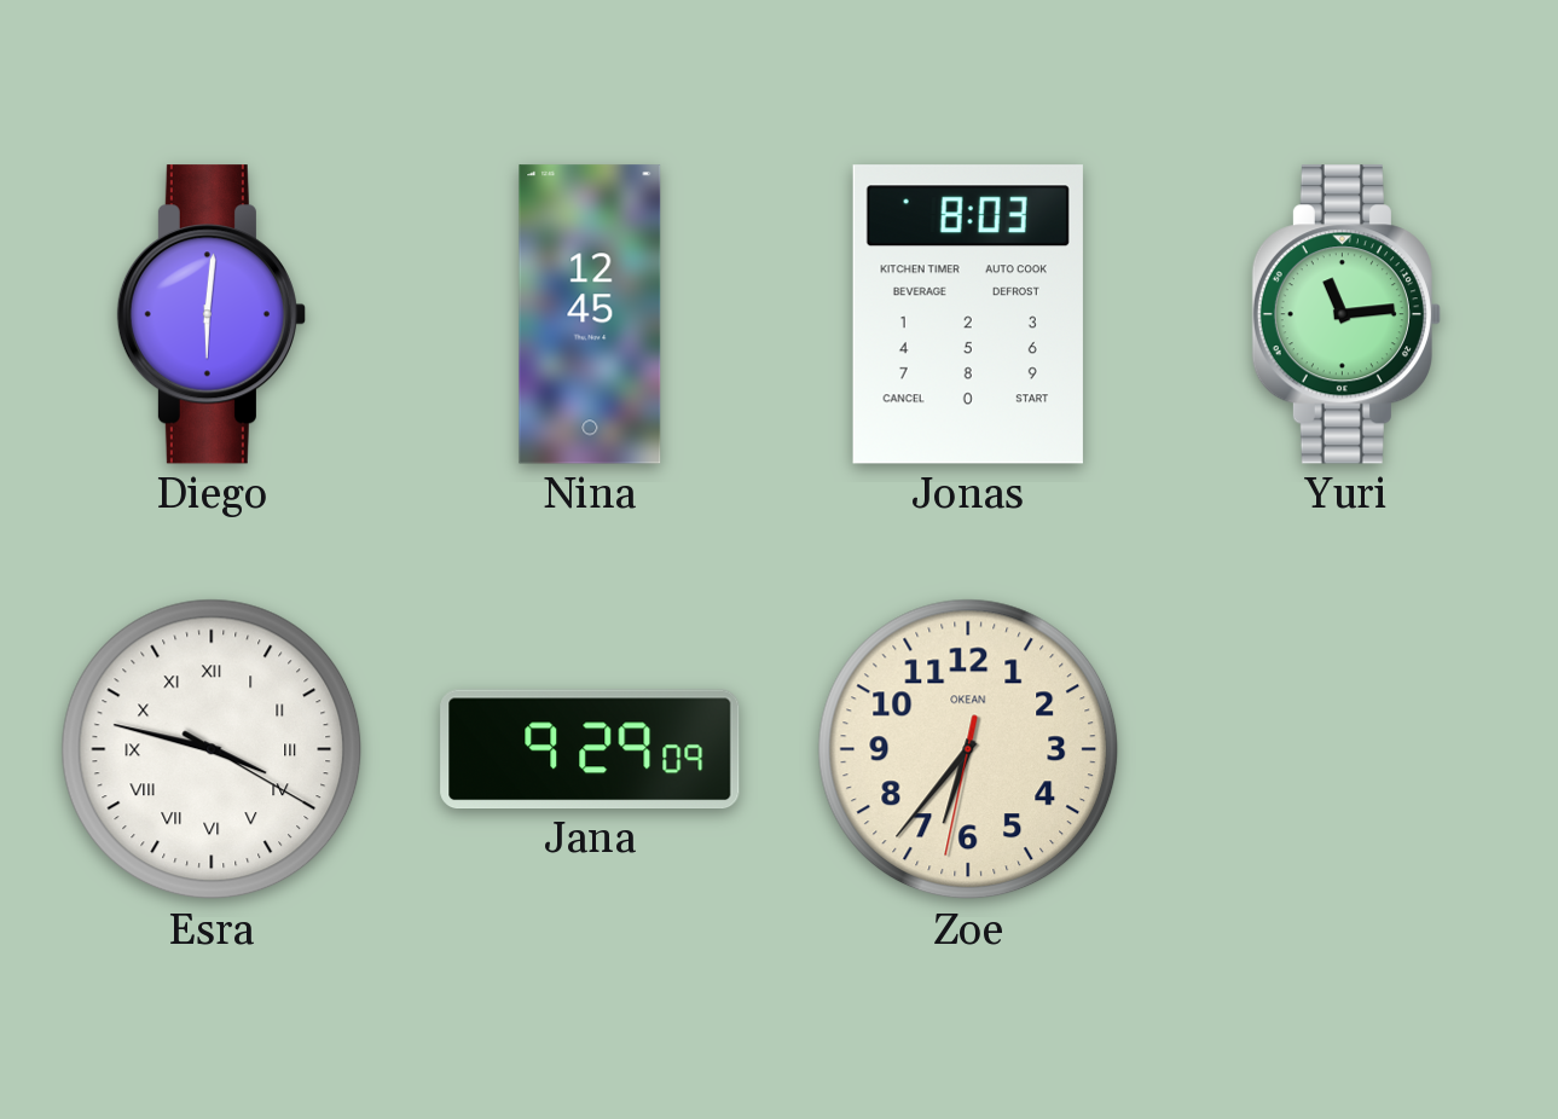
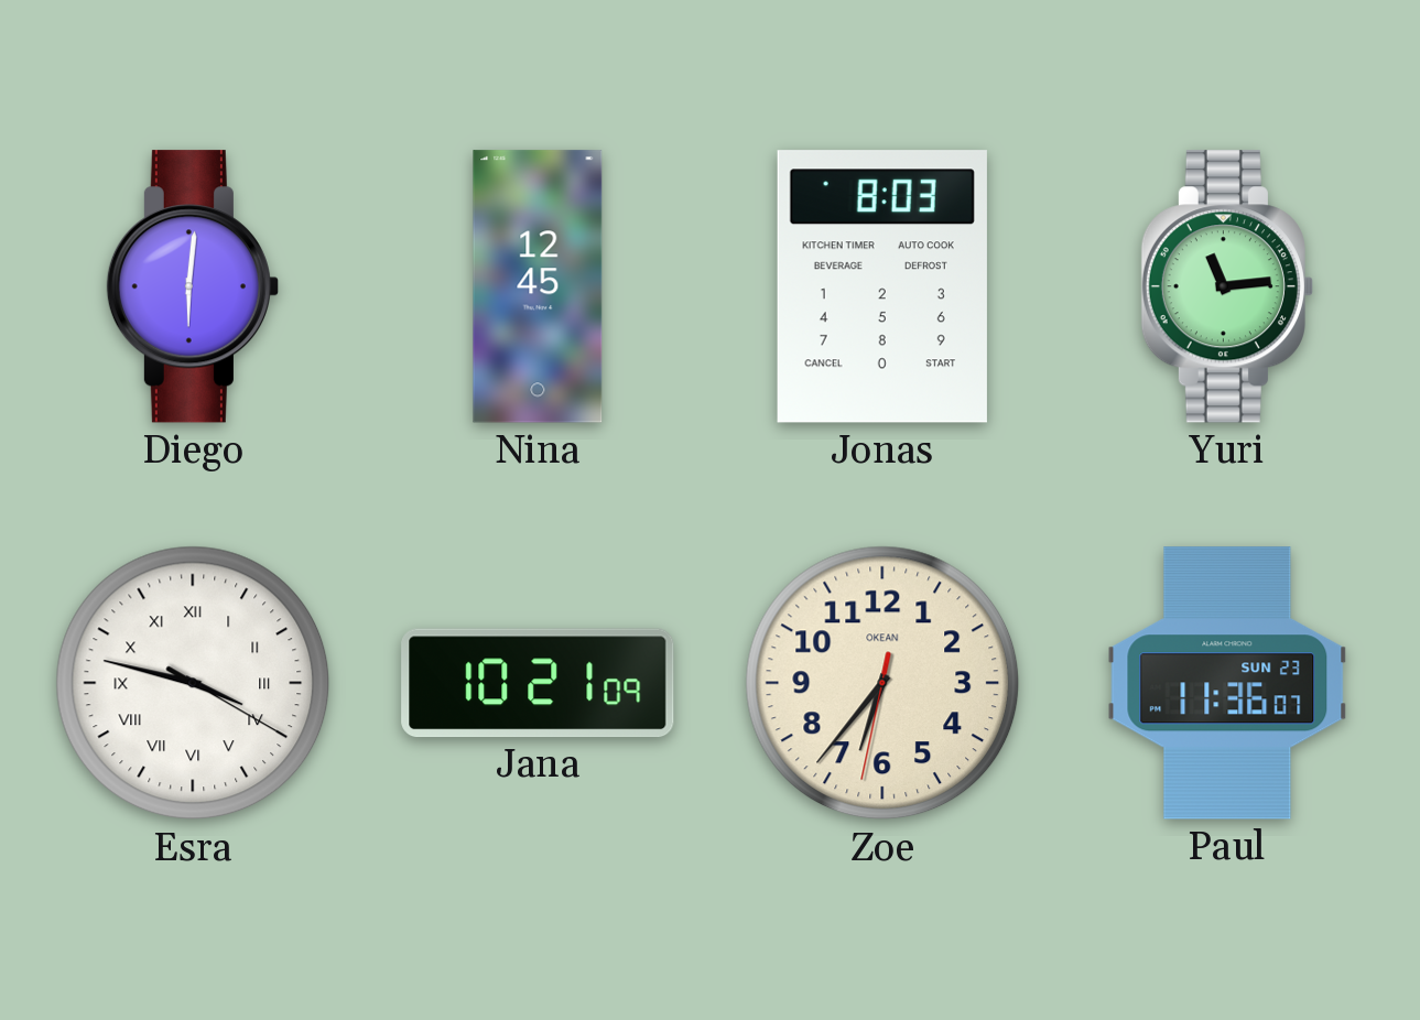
Jana: 9:29 -> 10:21
Paul: none -> 11:36
